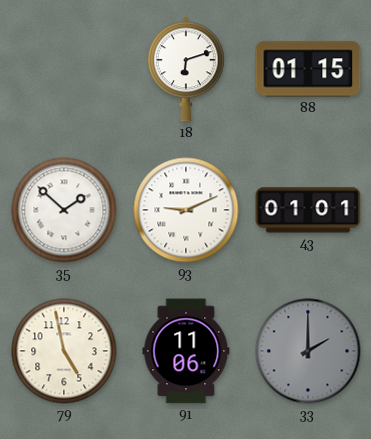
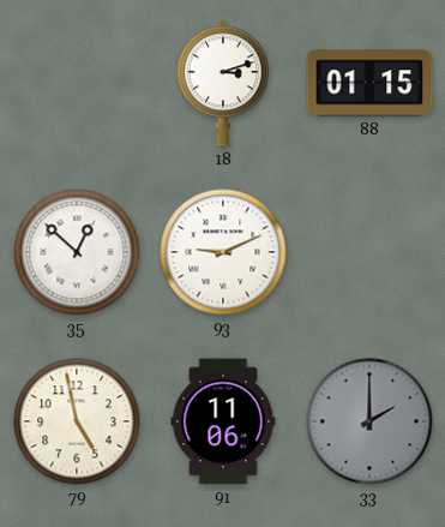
18: 6:12 -> 3:12
35: 1:52 -> 12:52
43: 01:01 -> none
